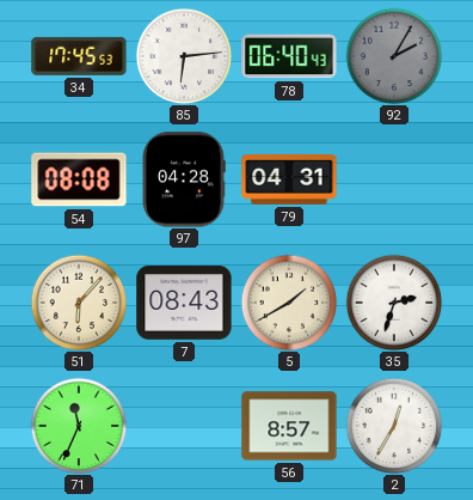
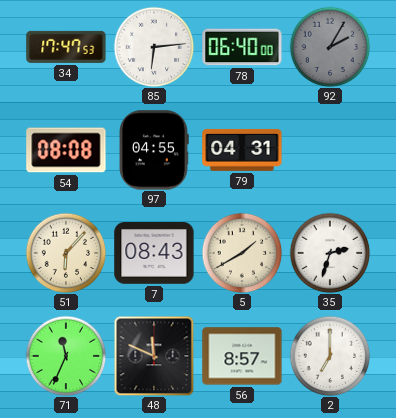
34: 17:45 -> 17:47
78: 06:40:43 -> 06:40:00
97: 04:28 -> 04:55
48: none -> 11:49
2: 12:35 -> 7:00
